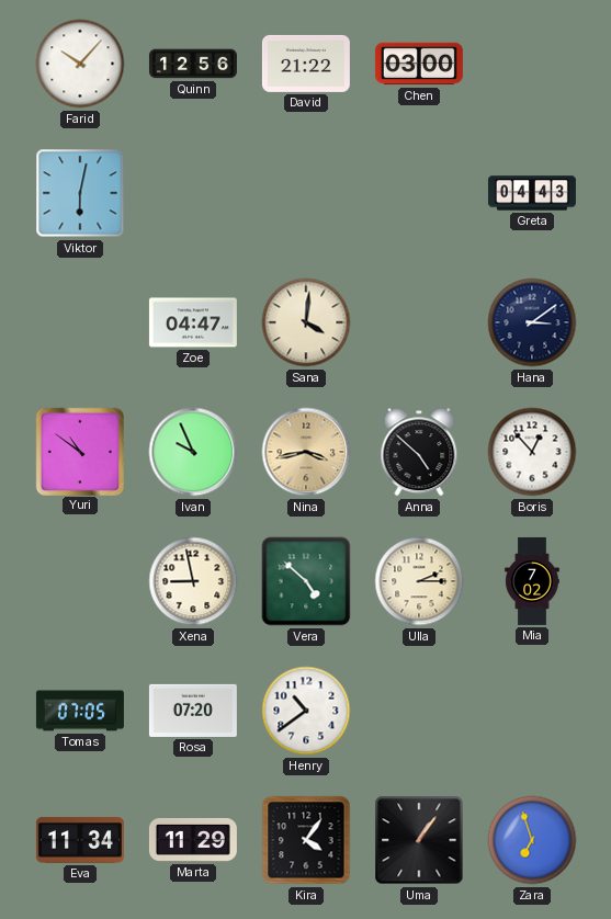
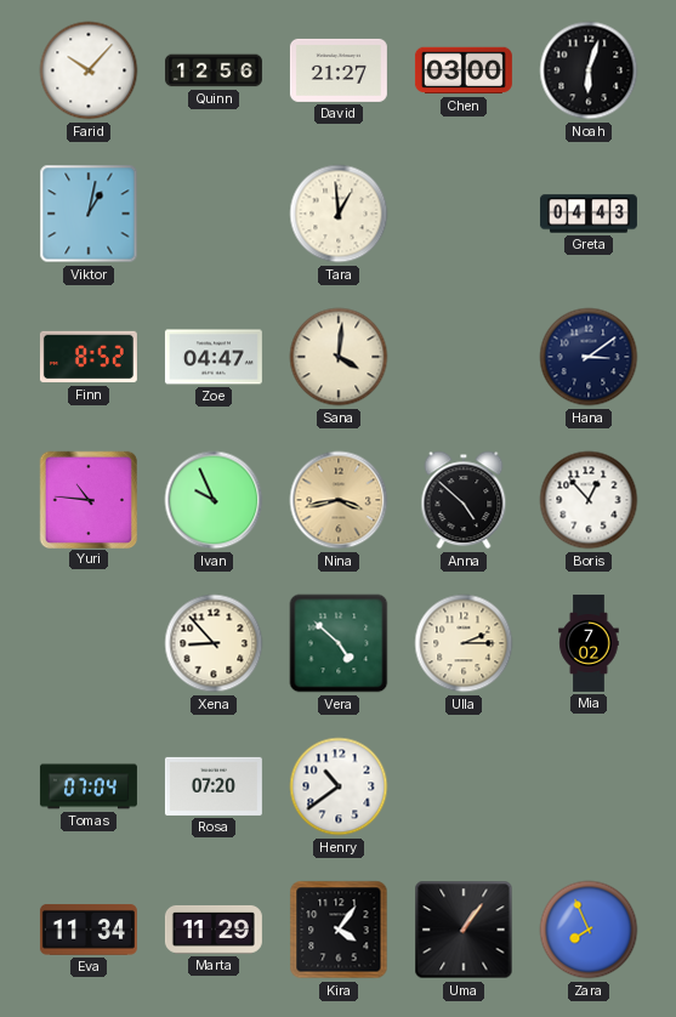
David: 21:22 -> 21:27
Noah: none -> 6:03
Viktor: 6:02 -> 1:02
Tara: none -> 12:59
Finn: none -> 8:52
Yuri: 10:51 -> 10:46
Xena: 8:58 -> 8:53
Tomas: 07:05 -> 07:04
Zara: 6:57 -> 7:56
